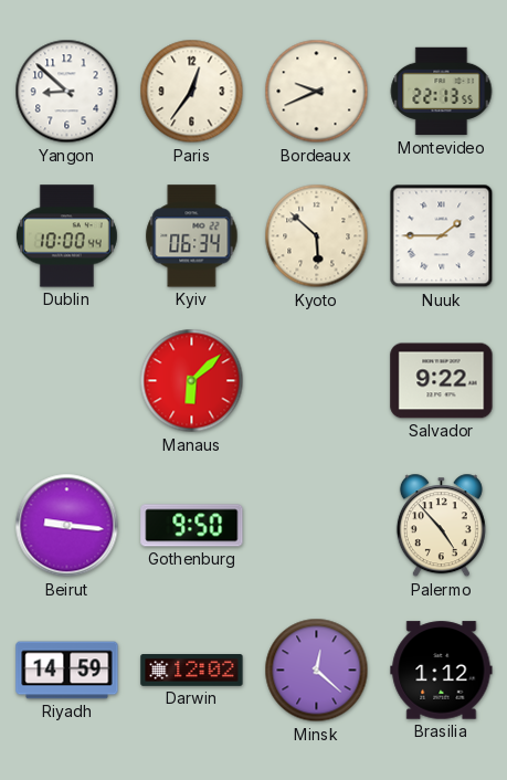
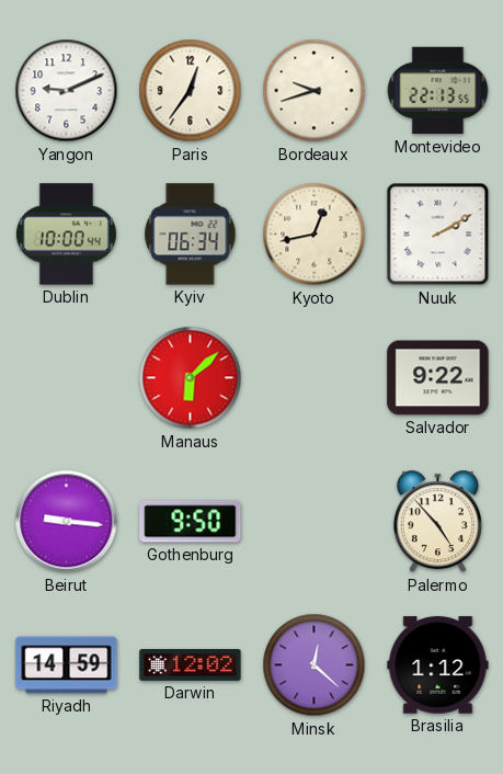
Yangon: 8:52 -> 9:11
Bordeaux: 9:41 -> 9:42
Kyoto: 5:52 -> 12:43
Nuuk: 1:45 -> 2:10
